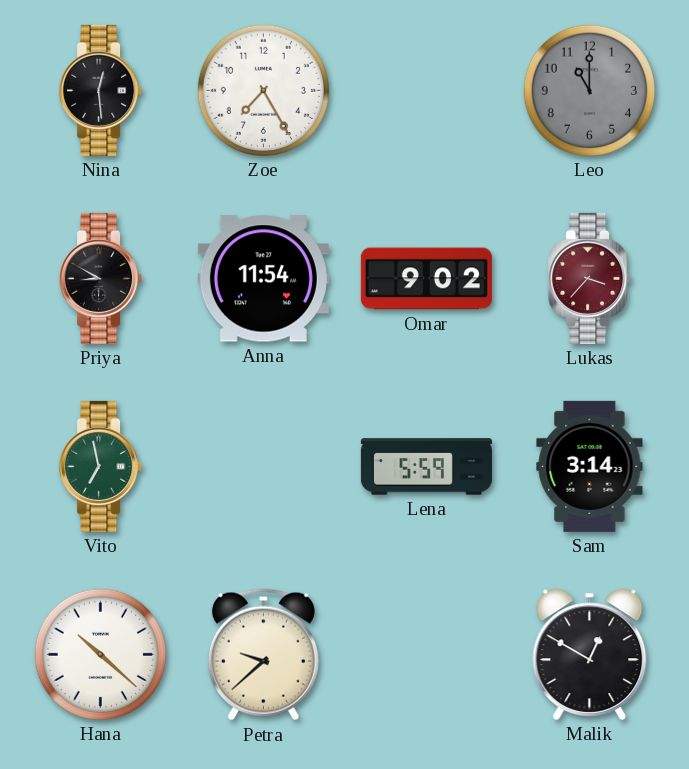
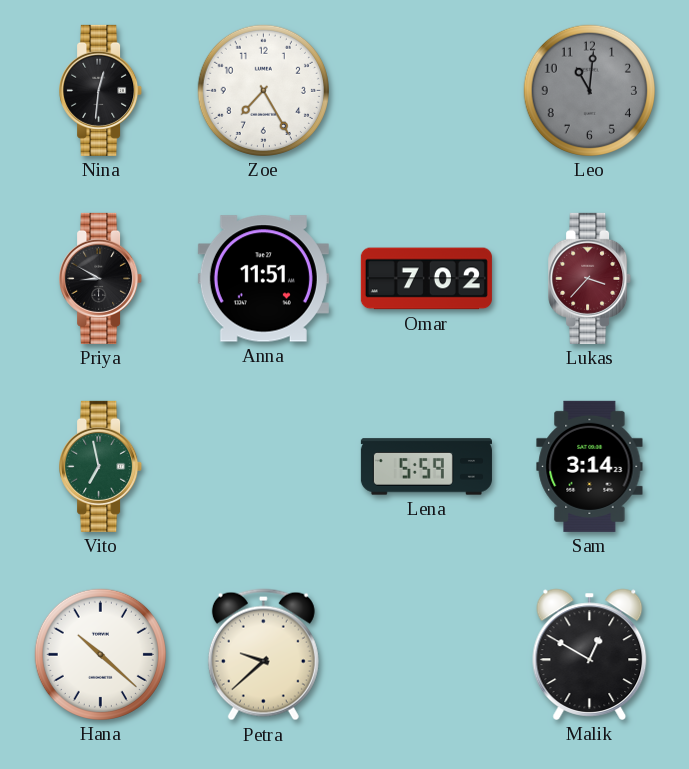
Nina: 12:29 -> 12:31
Leo: 11:00 -> 11:01
Anna: 11:54 -> 11:51
Omar: 9:02 -> 7:02
